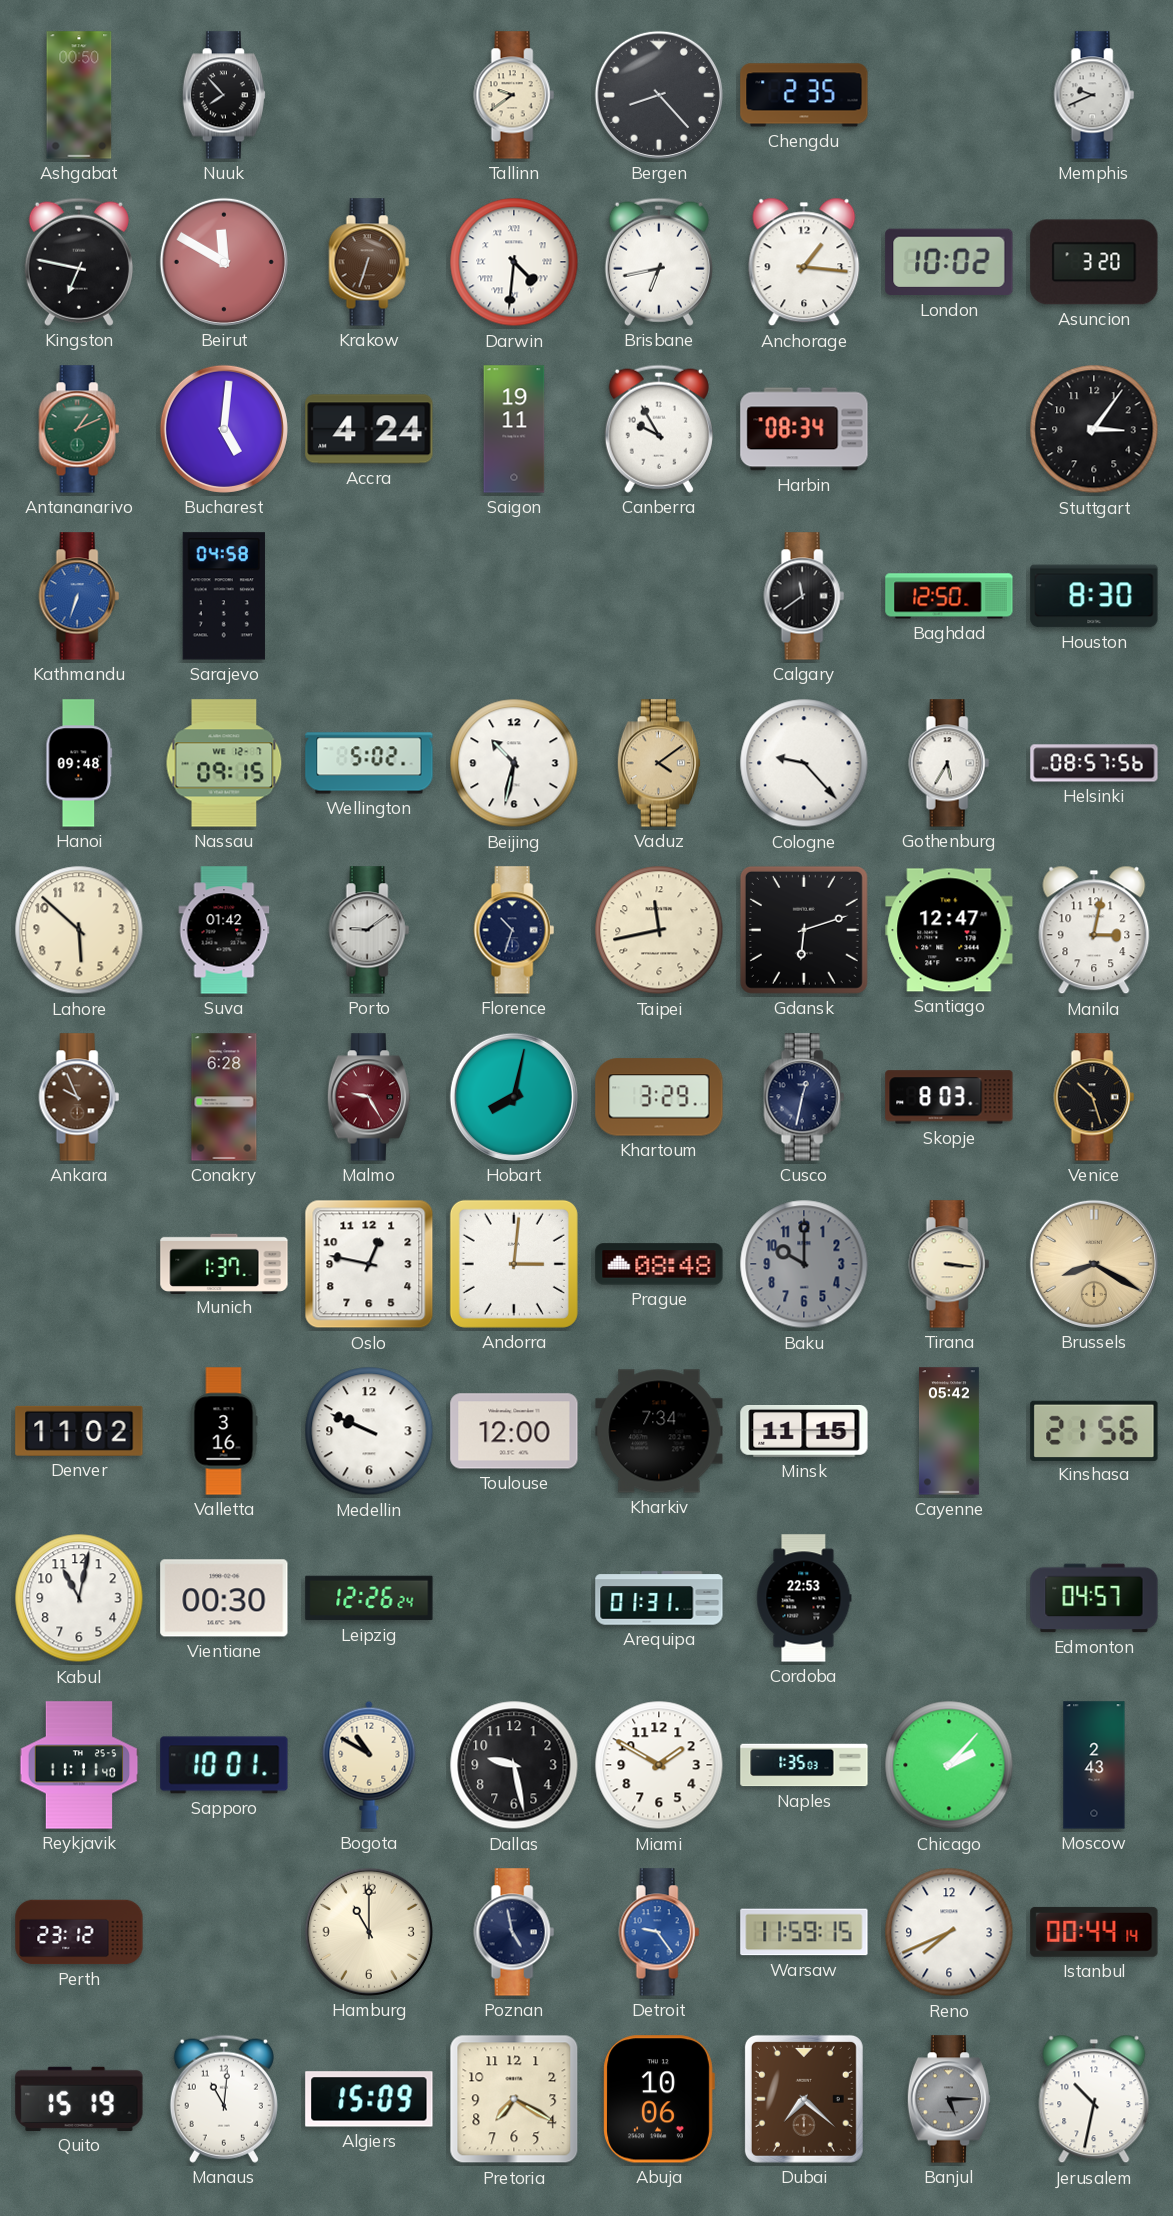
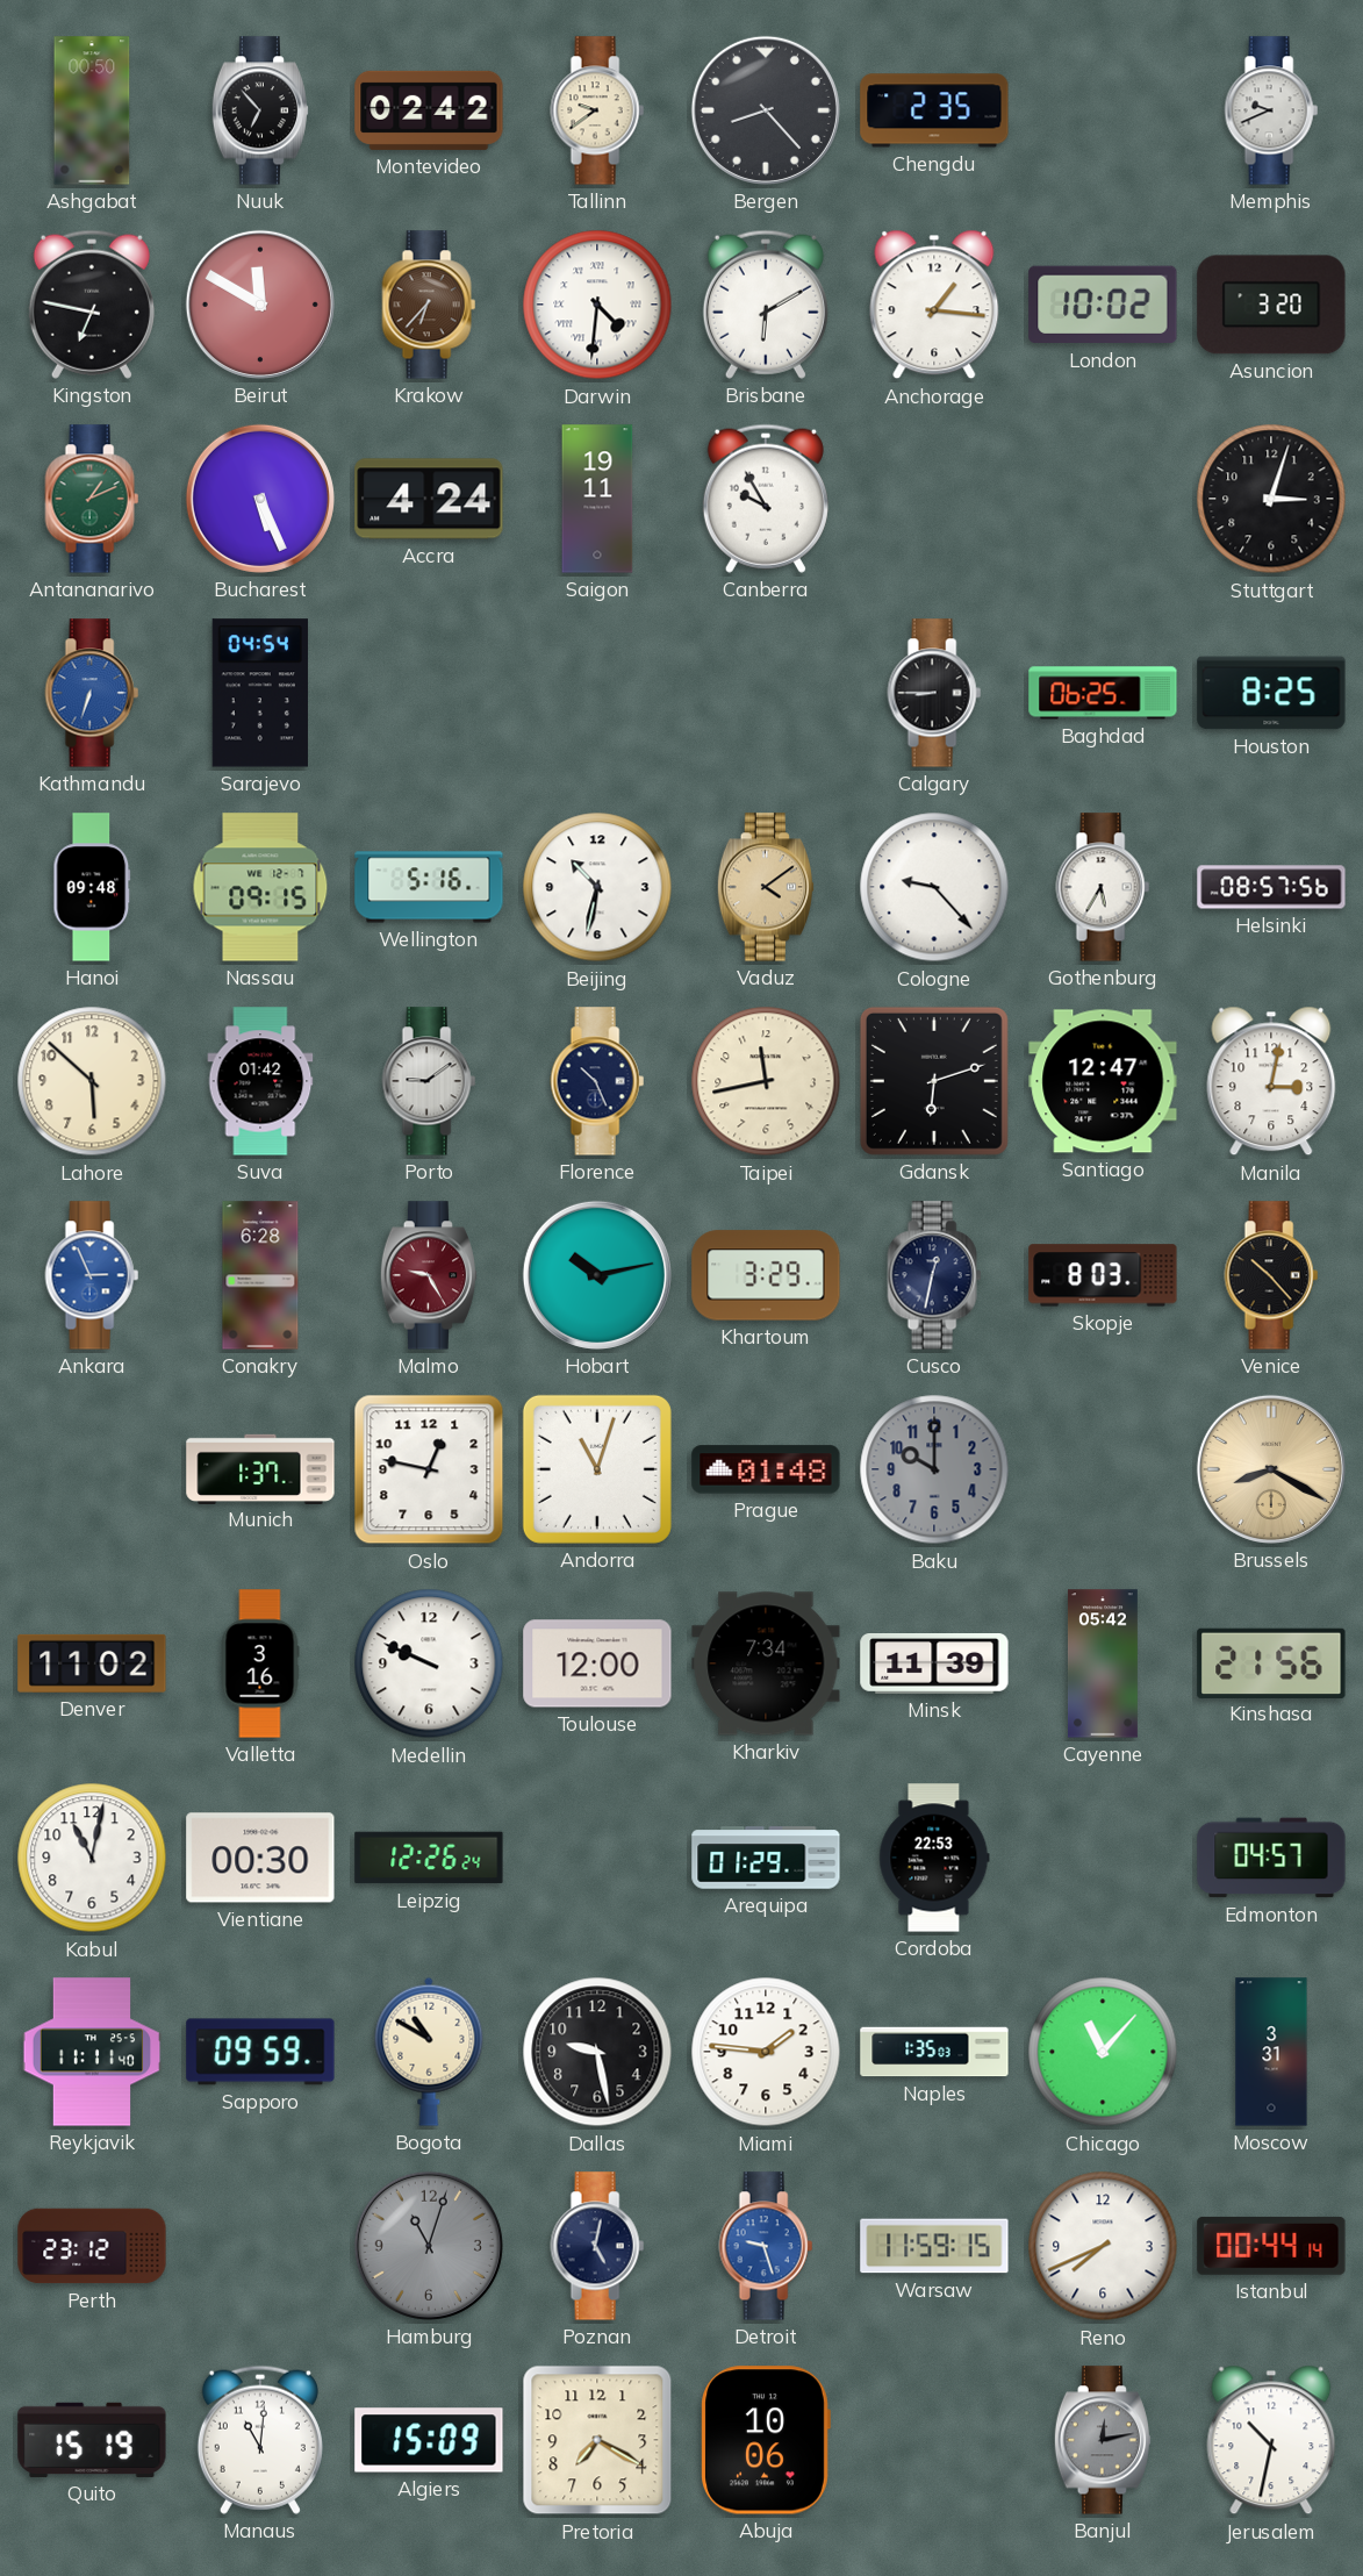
Nuuk: 7:53 -> 6:53
Montevideo: none -> 02:42
Krakow: 6:33 -> 6:37
Brisbane: 6:43 -> 6:10
Bucharest: 5:01 -> 5:26
Harbin: 08:34 -> none
Stuttgart: 3:06 -> 3:03
Sarajevo: 04:58 -> 04:54
Calgary: 11:39 -> 8:45
Baghdad: 12:50 -> 06:25
Houston: 8:30 -> 8:25
Wellington: 5:02 -> 5:16
Florence: 10:33 -> 10:26
Ankara: 9:56 -> 2:56
Ankara dial: brown -> blue
Hobart: 8:02 -> 10:13
Venice: 10:27 -> 10:23
Andorra: 3:01 -> 11:03
Prague: 08:48 -> 01:48
Tirana: 3:16 -> none
Minsk: 11:15 -> 11:39
Arequipa: 01:31 -> 01:29
Sapporo: 10:01 -> 09:59
Miami: 1:50 -> 1:46
Chicago: 2:07 -> 11:07
Moscow: 2:43 -> 3:31
Hamburg: 11:00 -> 11:03
Hamburg dial: cream -> grey
Poznan: 4:58 -> 5:02
Detroit: 9:24 -> 9:27
Dubai: 7:22 -> none
Banjul: 5:15 -> 12:13
